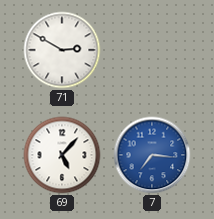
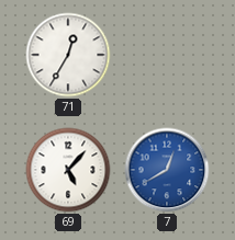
71: 2:50 -> 12:35
7: 7:16 -> 12:40
